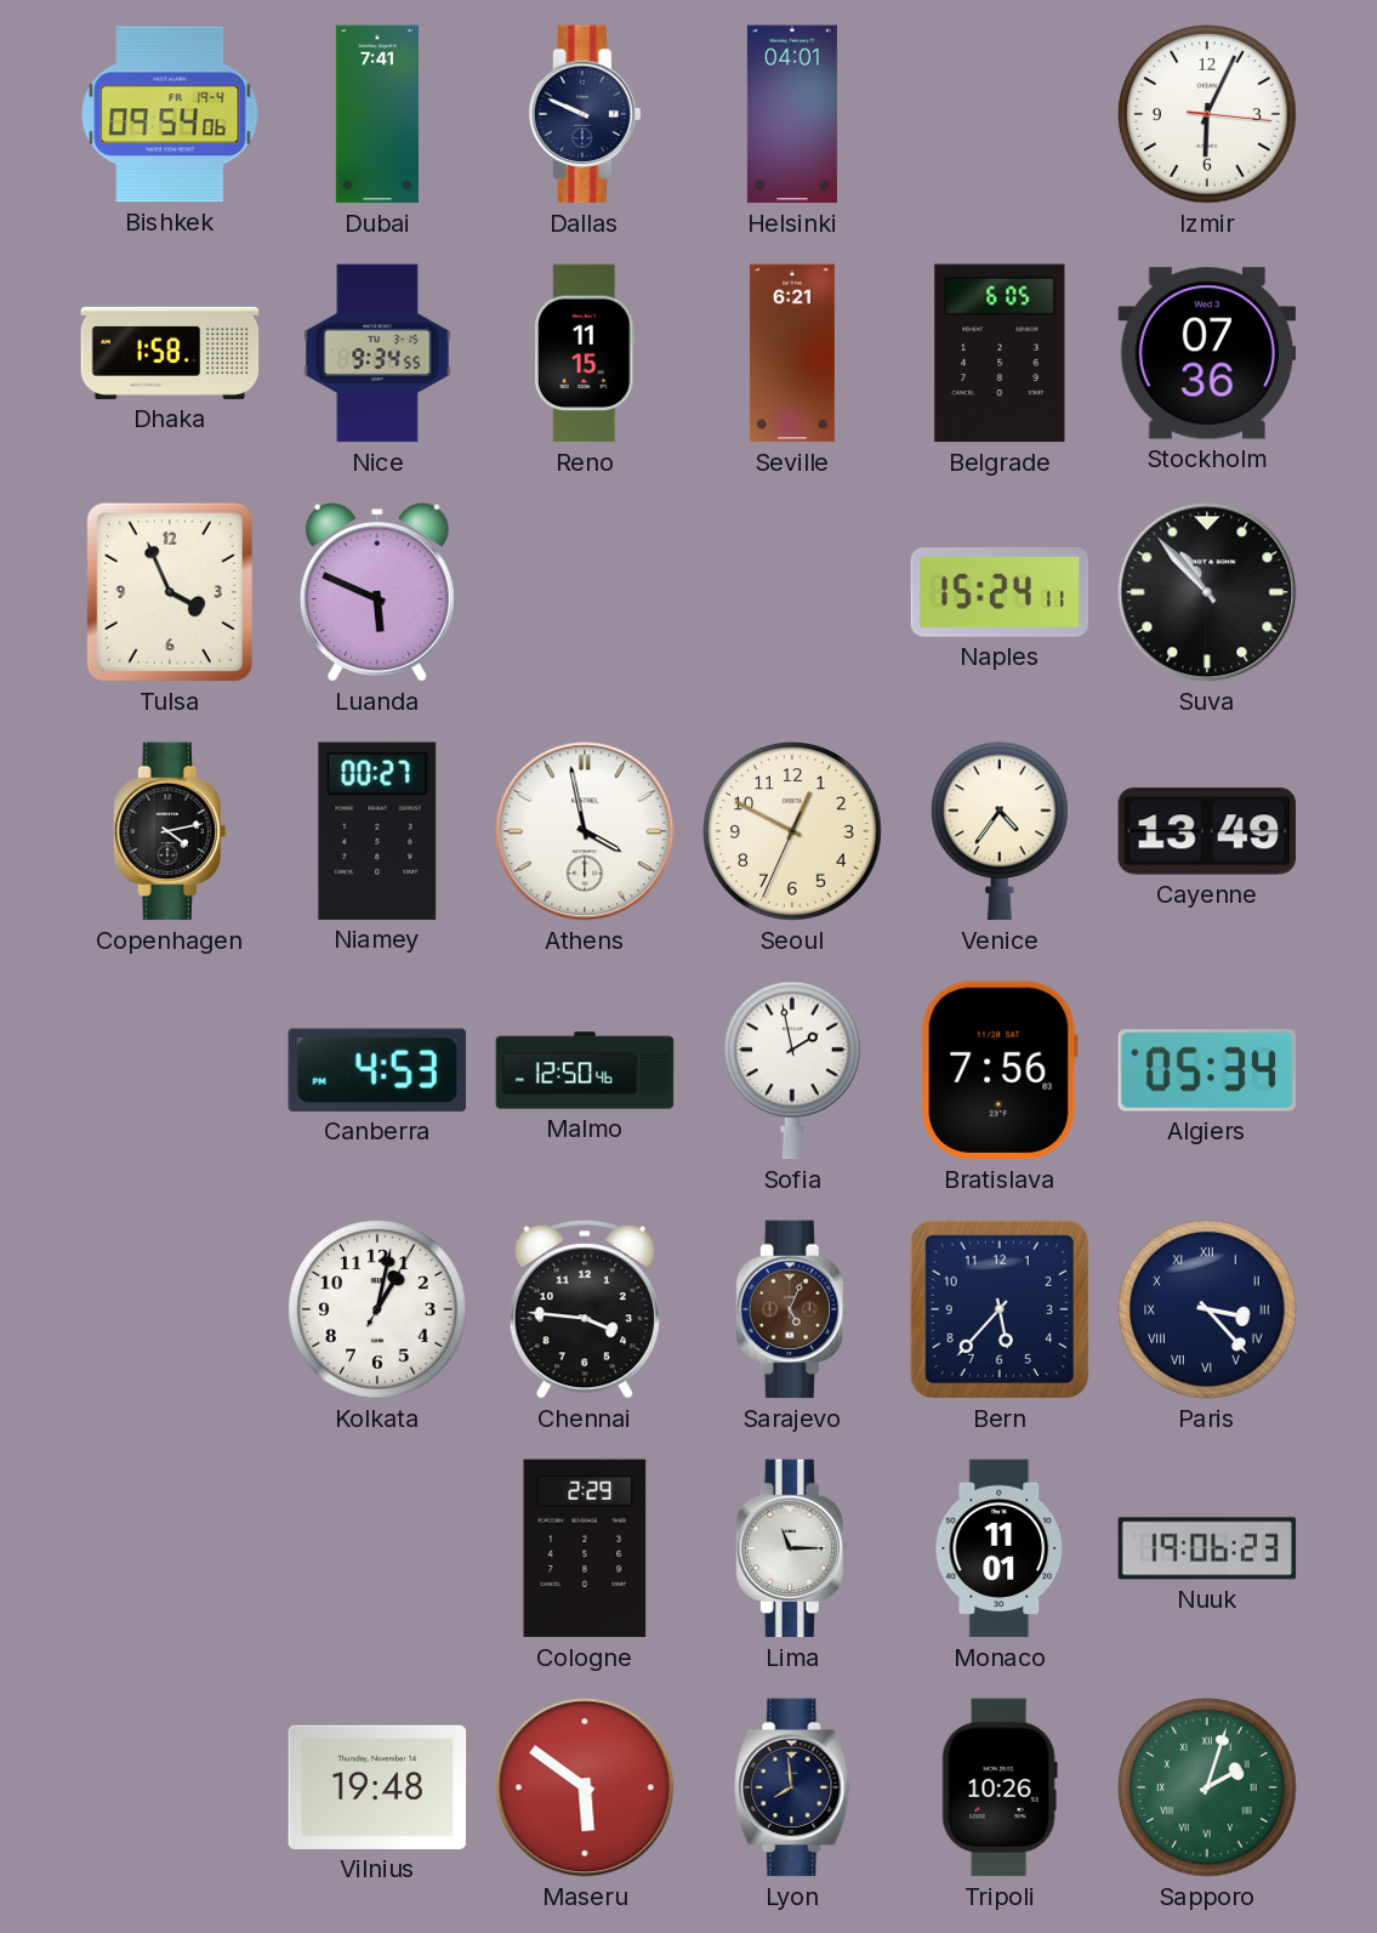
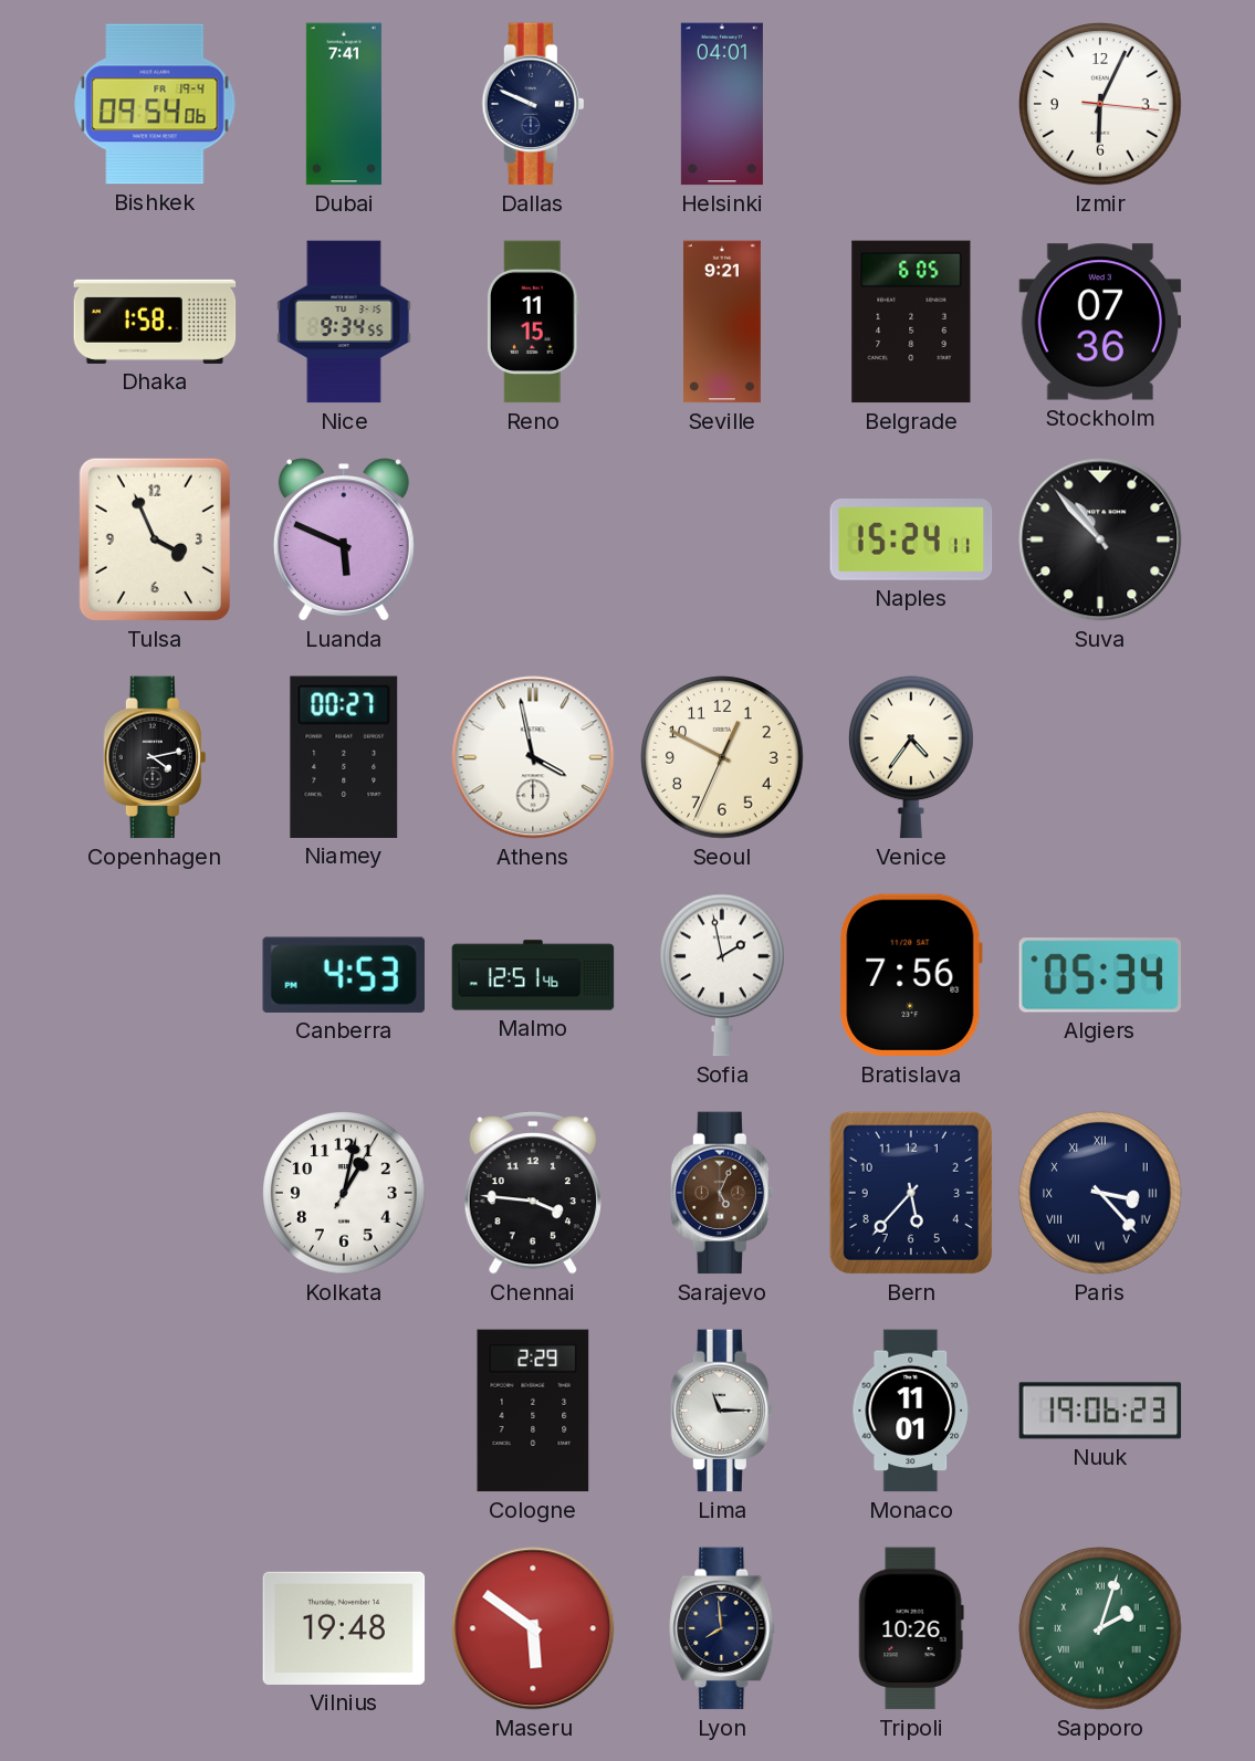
Seville: 6:21 -> 9:21
Cayenne: 13:49 -> none
Malmo: 12:50 -> 12:51
